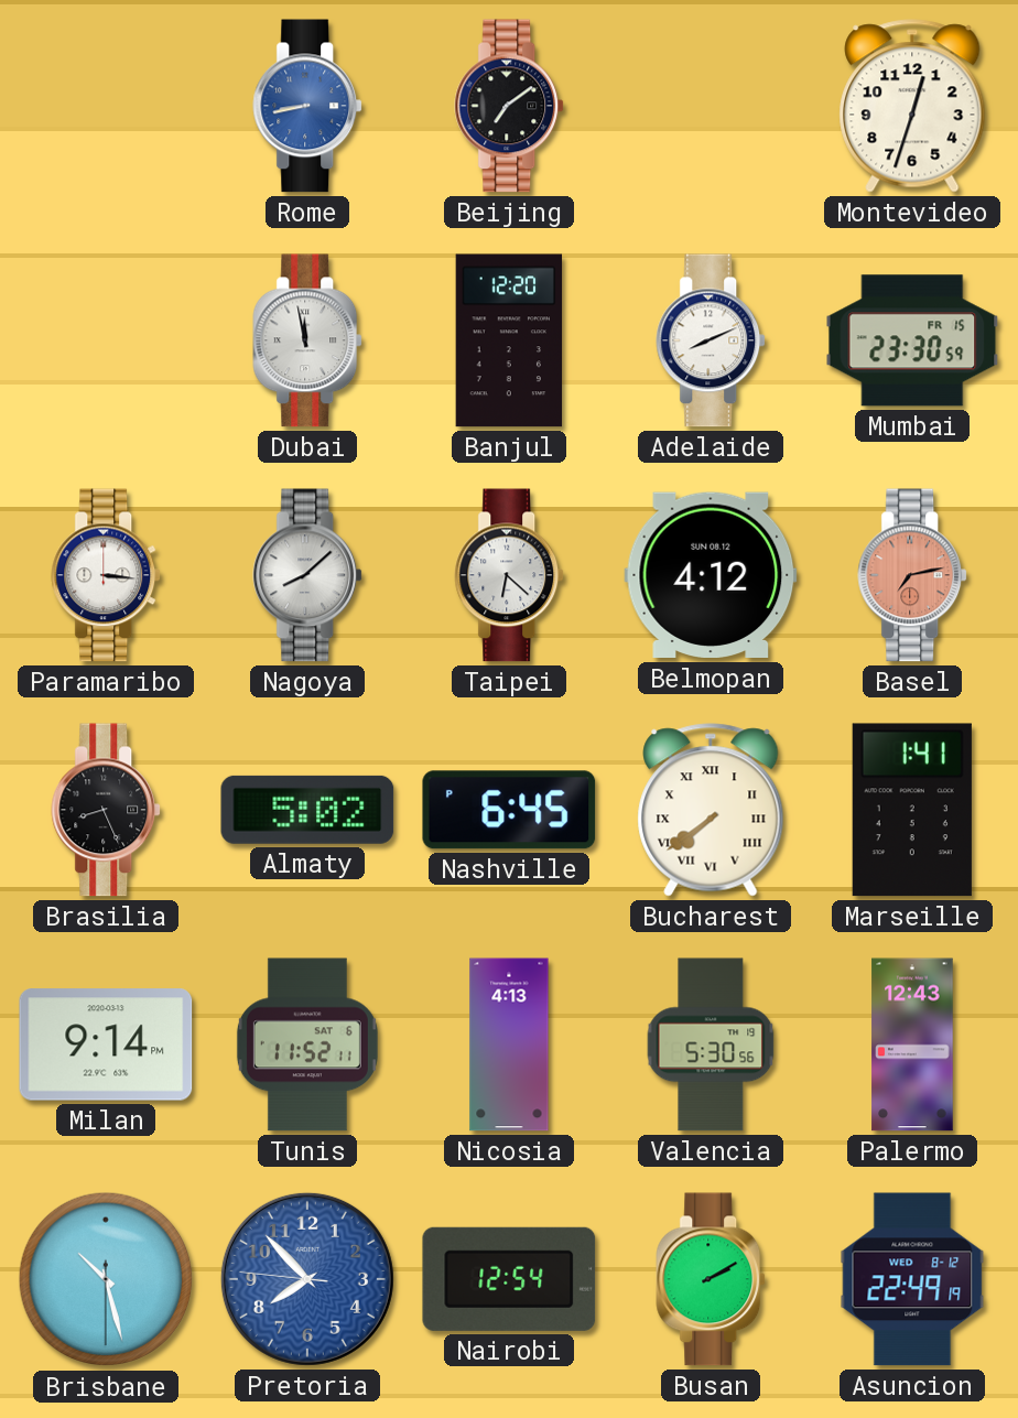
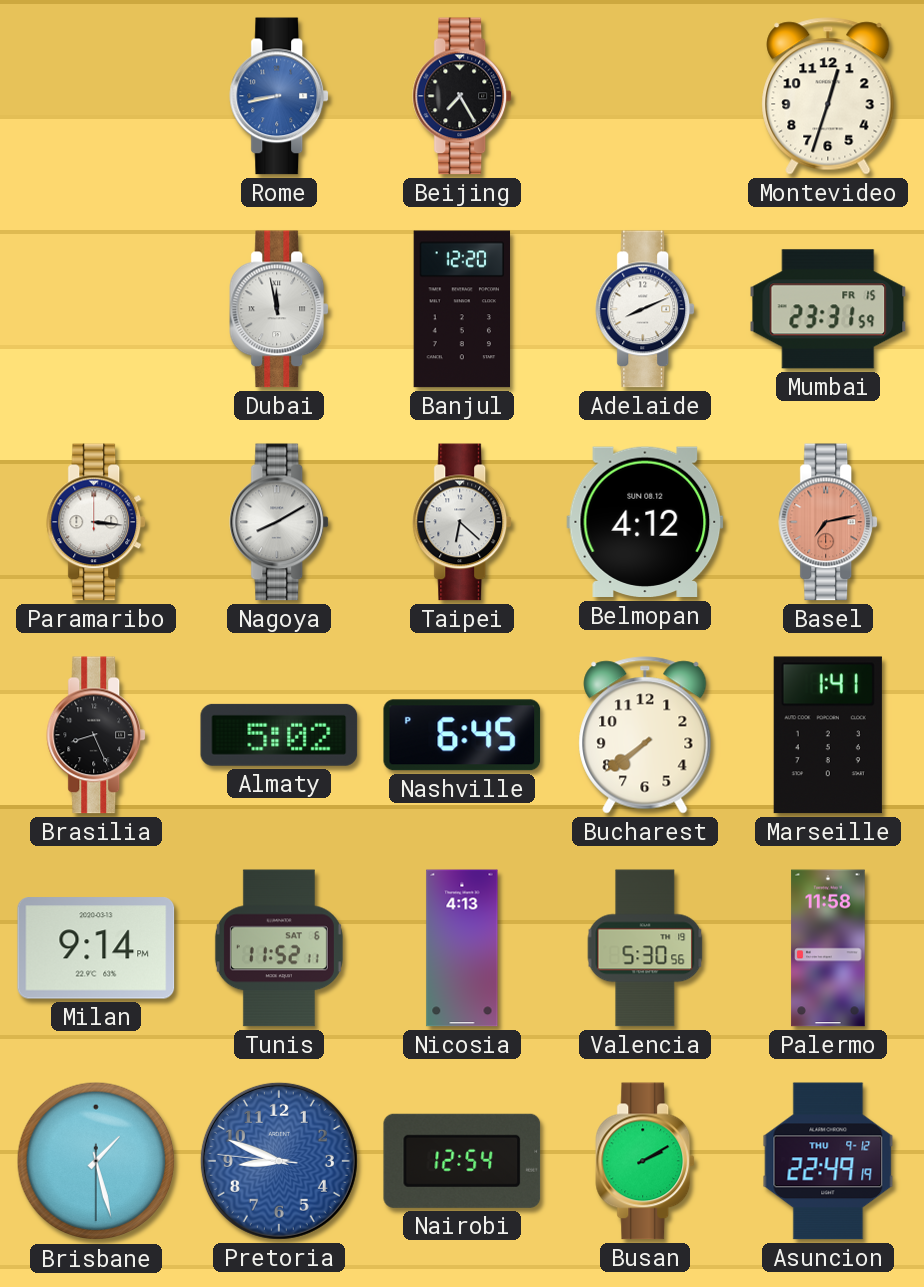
Beijing: 7:09 -> 7:25
Mumbai: 23:30 -> 23:31
Nagoya: 8:08 -> 8:10
Bucharest numerals: Roman -> Arabic
Palermo: 12:43 -> 11:58
Brisbane: 10:27 -> 1:27
Pretoria: 7:52 -> 8:48
Asuncion date: WED 8-12 -> THU 9-12
